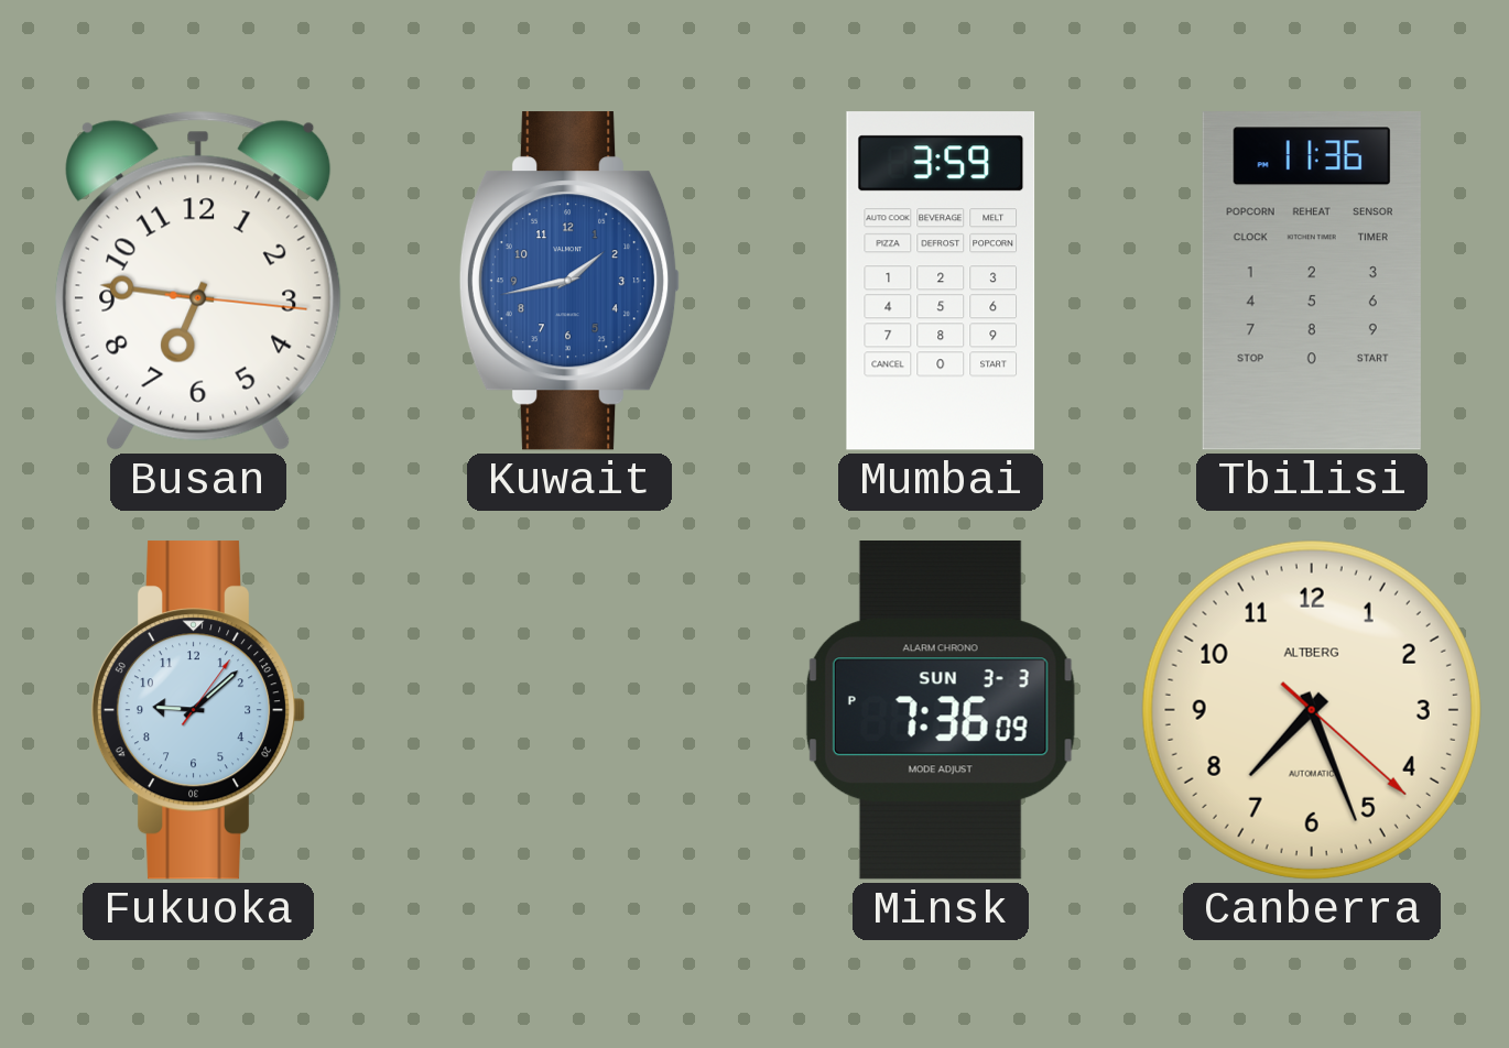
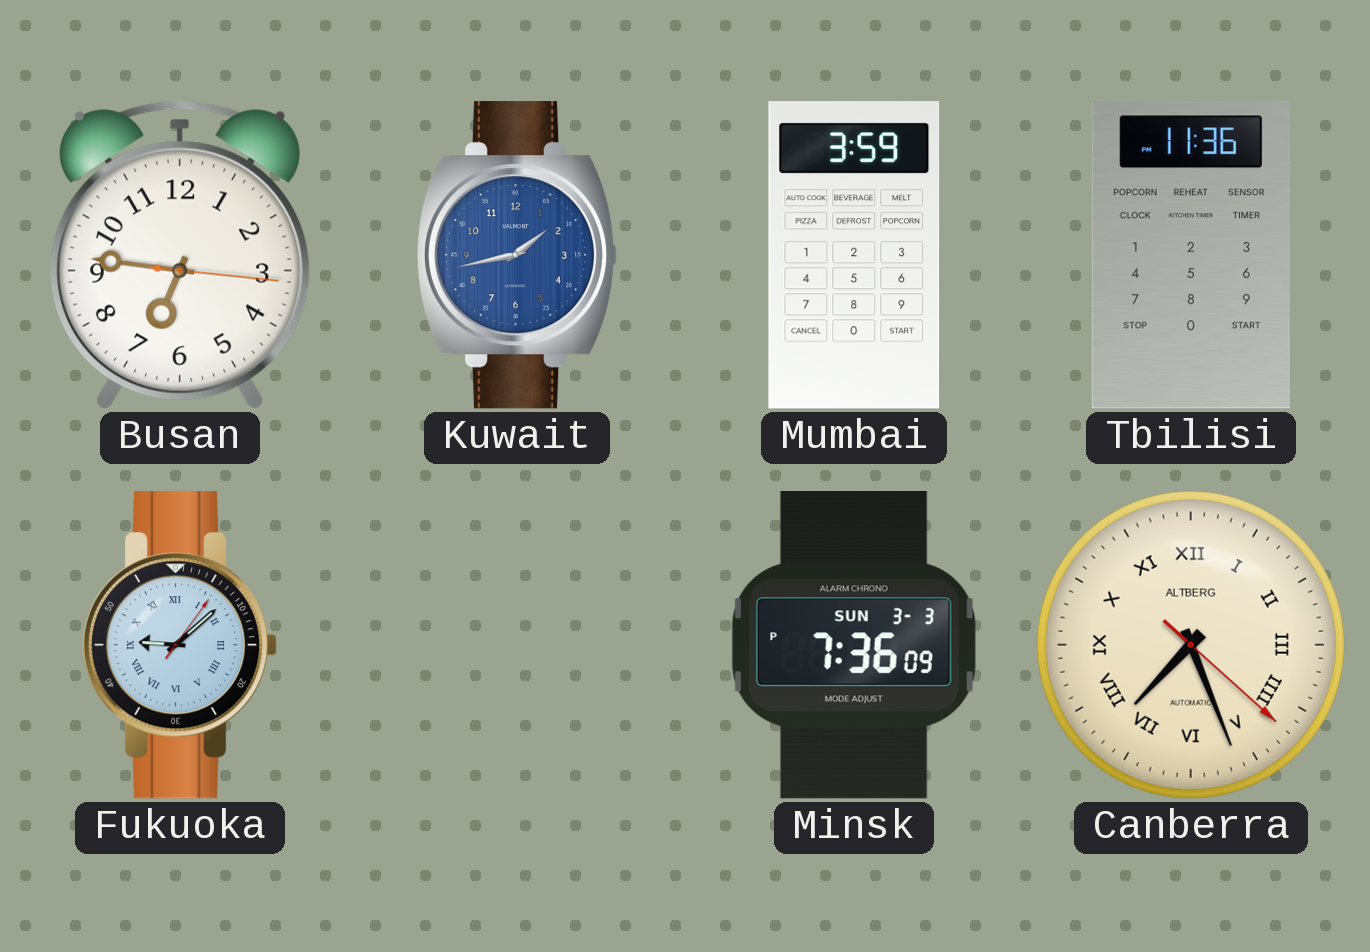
Fukuoka numerals: Arabic -> Roman
Canberra numerals: Arabic -> Roman
